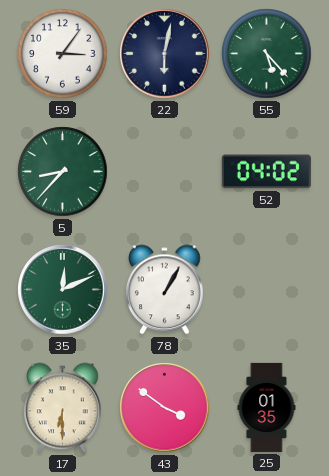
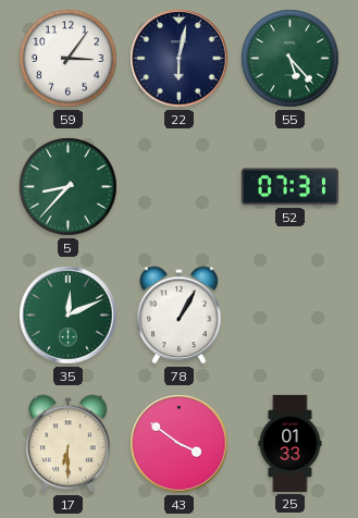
52: 04:02 -> 07:31
25: 01:35 -> 01:33
